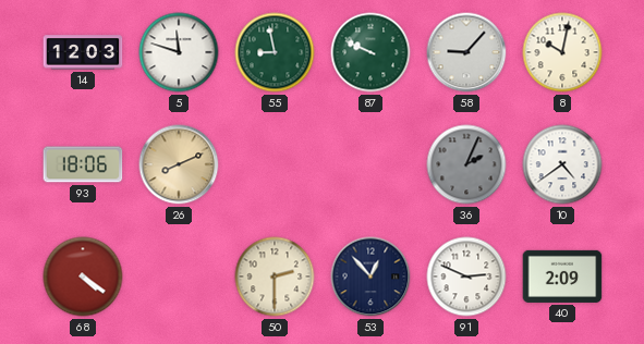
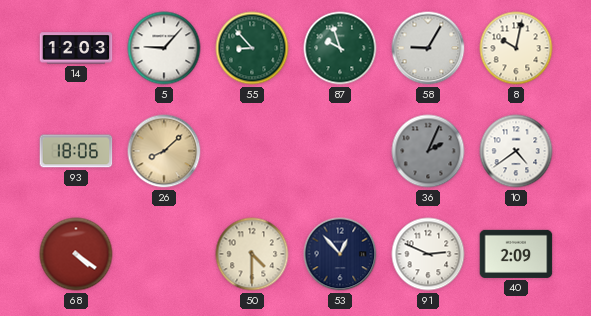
5: 11:48 -> 9:07
55: 8:58 -> 8:53
87: 9:49 -> 9:57
58: 9:07 -> 9:05
26: 8:11 -> 8:08
50: 2:30 -> 4:30
